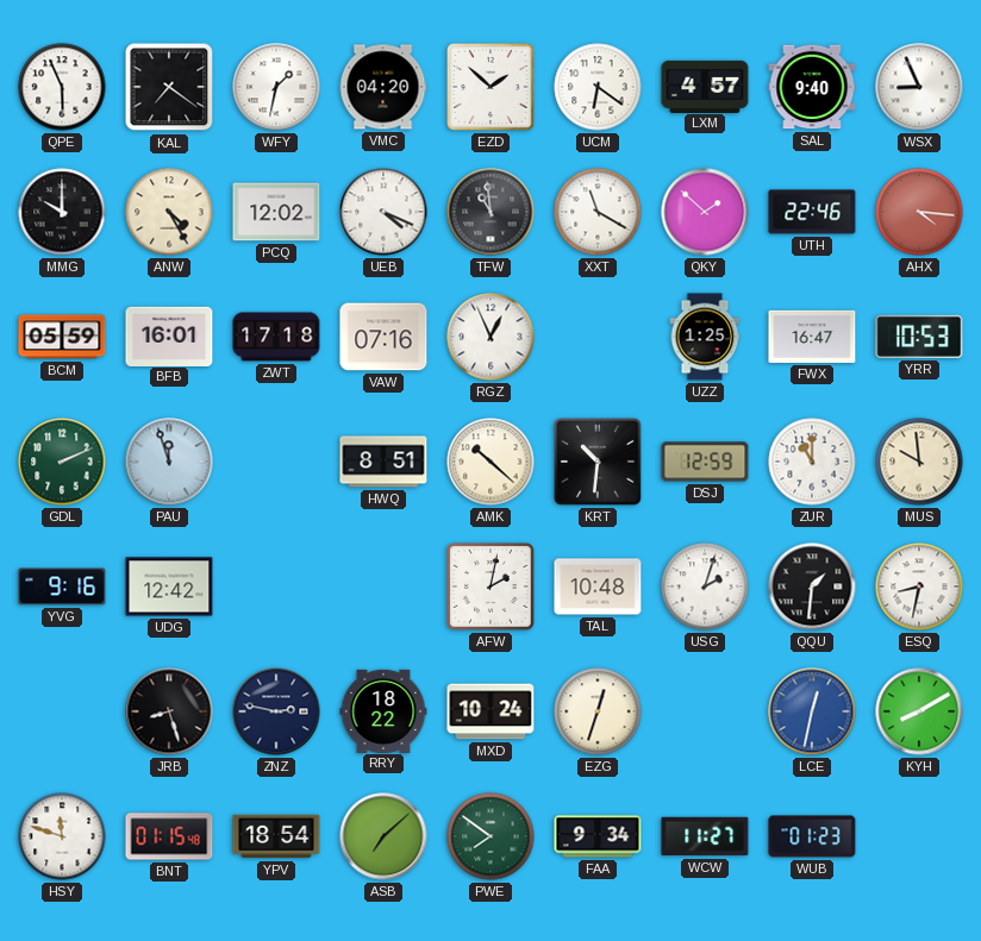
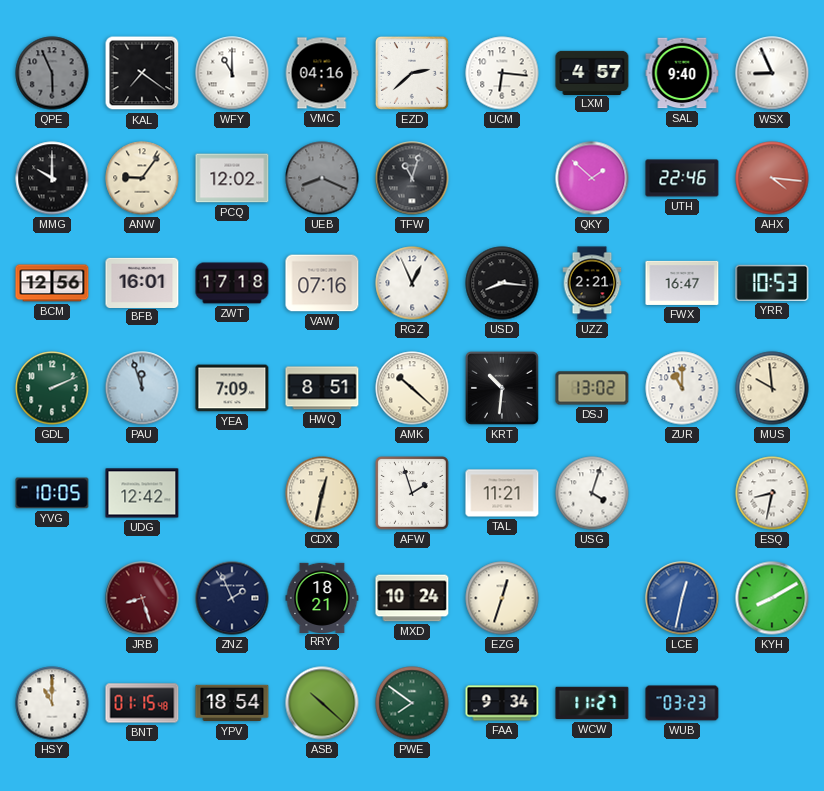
QPE dial: white -> grey
WFY: 1:32 -> 11:00
VMC: 04:20 -> 04:16
EZD: 1:52 -> 2:38
UCM: 6:21 -> 6:16
ANW: 4:25 -> 9:06
UEB: 4:19 -> 8:19
UEB dial: white -> grey
TFW: 10:59 -> 11:03
XXT: 11:20 -> none
BCM: 05:59 -> 12:56
USD: none -> 8:16
UZZ: 1:25 -> 2:21
YEA: none -> 7:09
DSJ: 12:59 -> 13:02
YVG: 9:16 -> 10:05
CDX: none -> 12:32
AFW: 2:02 -> 1:57
TAL: 10:48 -> 11:21
USG: 2:03 -> 4:03
QQU: 1:31 -> none
JRB dial: black -> burgundy
ZNZ: 2:47 -> 1:56
RRY: 18:22 -> 18:21
HSY: 11:48 -> 11:00
ASB: 7:08 -> 10:22
WUB: 01:23 -> 03:23
